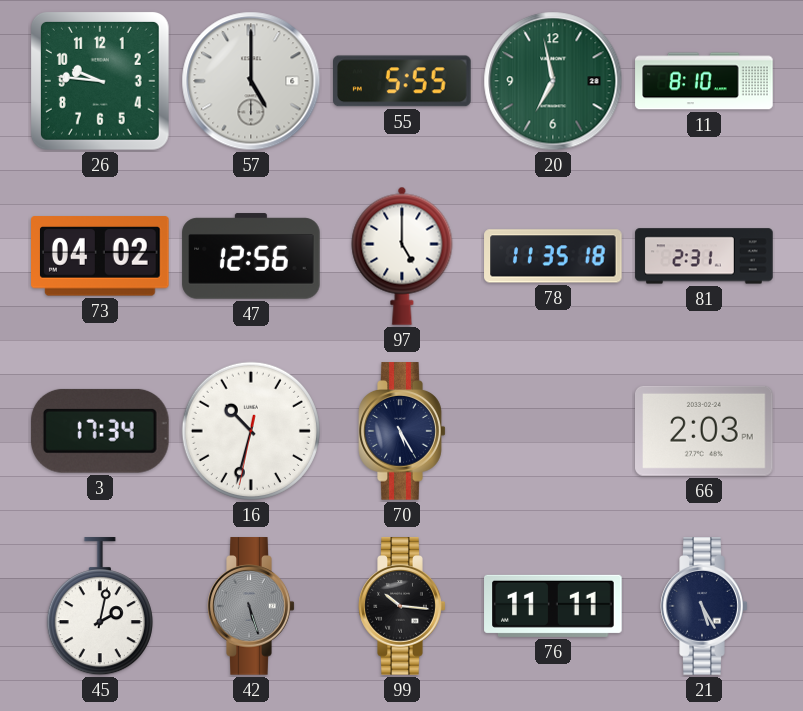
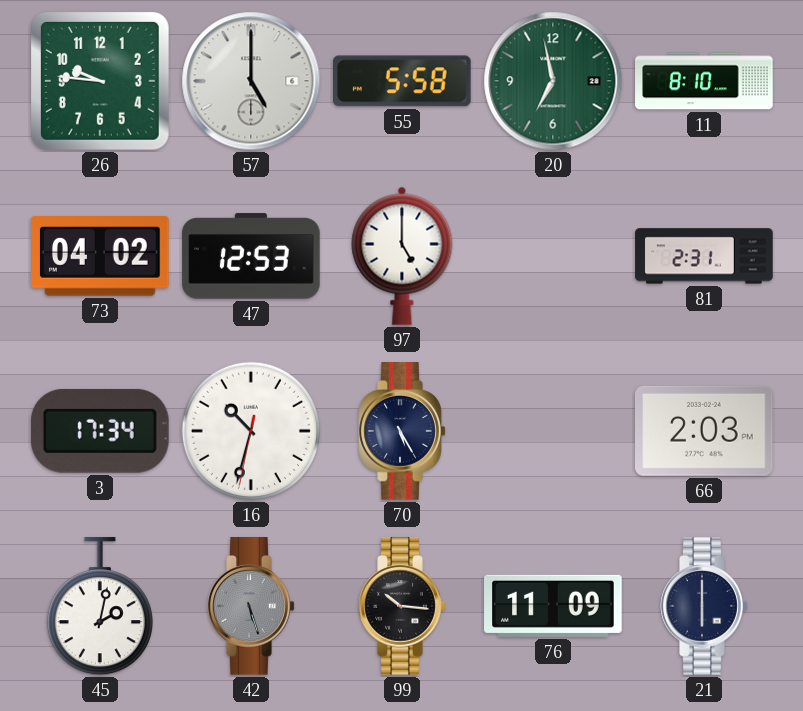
55: 5:55 -> 5:58
47: 12:56 -> 12:53
78: 11:35 -> none
76: 11:11 -> 11:09
21: 5:25 -> 6:00
